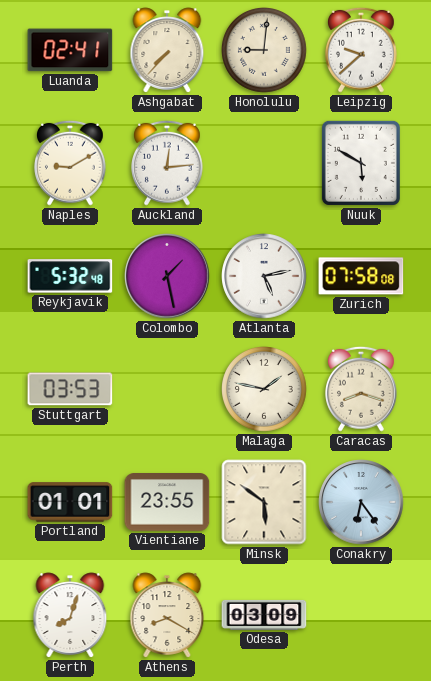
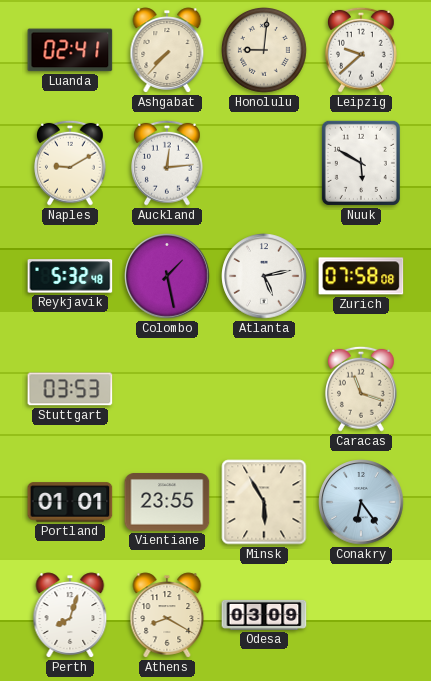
Malaga: 1:47 -> none
Caracas: 8:18 -> 11:18
Minsk: 5:51 -> 5:55
